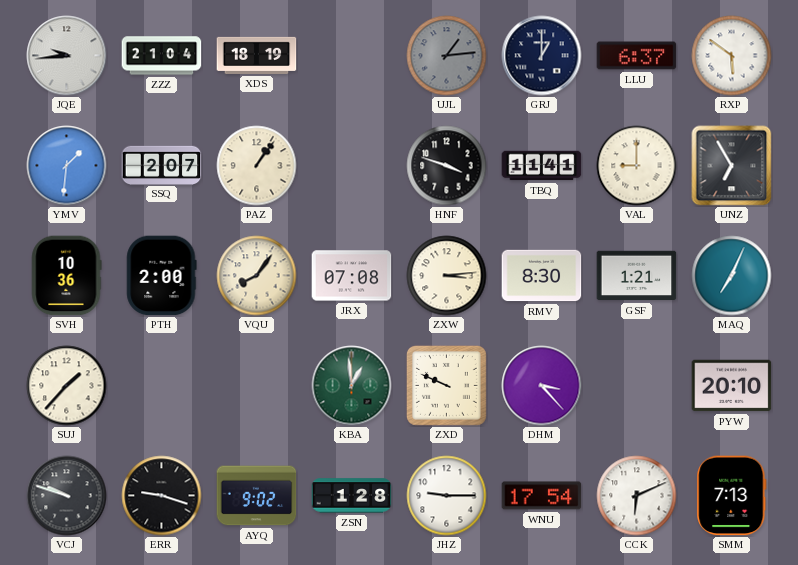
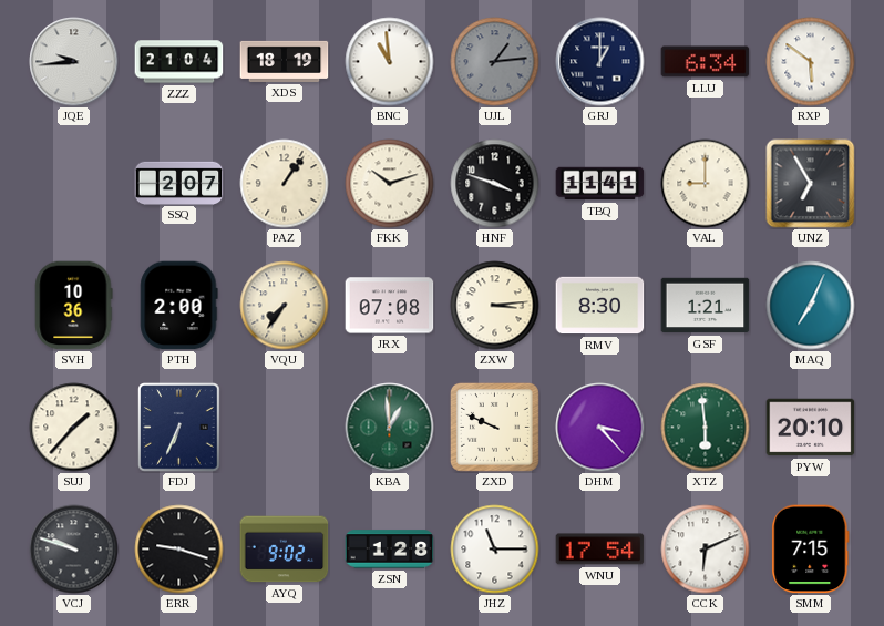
BNC: none -> 10:59
LLU: 6:37 -> 6:34
YMV: 1:31 -> none
FKK: none -> 10:12
VQU: 8:06 -> 7:36
FDJ: none -> 6:34
XTZ: none -> 5:59
JHZ: 9:15 -> 11:15
SMM: 7:13 -> 7:15
